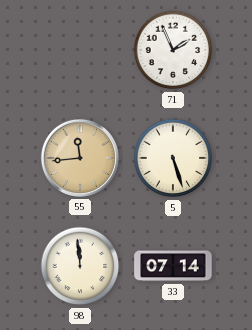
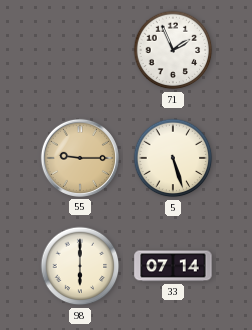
55: 11:44 -> 9:15
98: 11:59 -> 6:00
